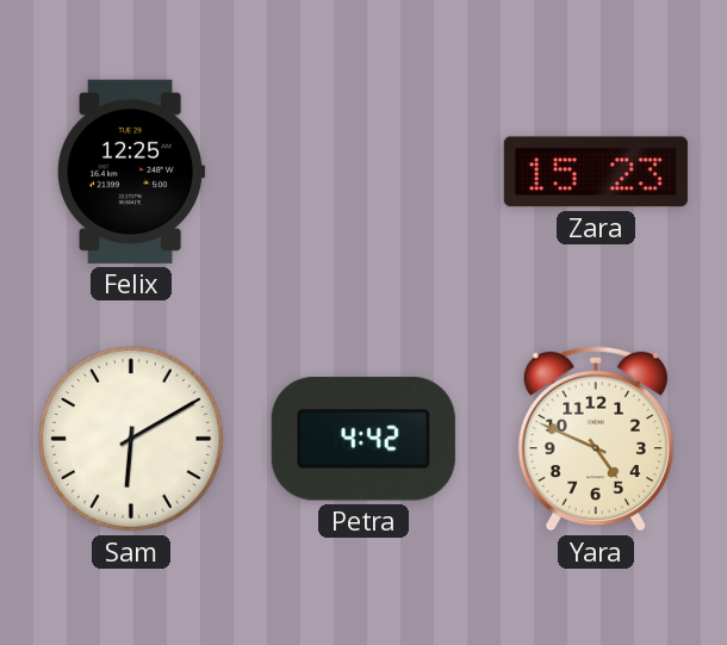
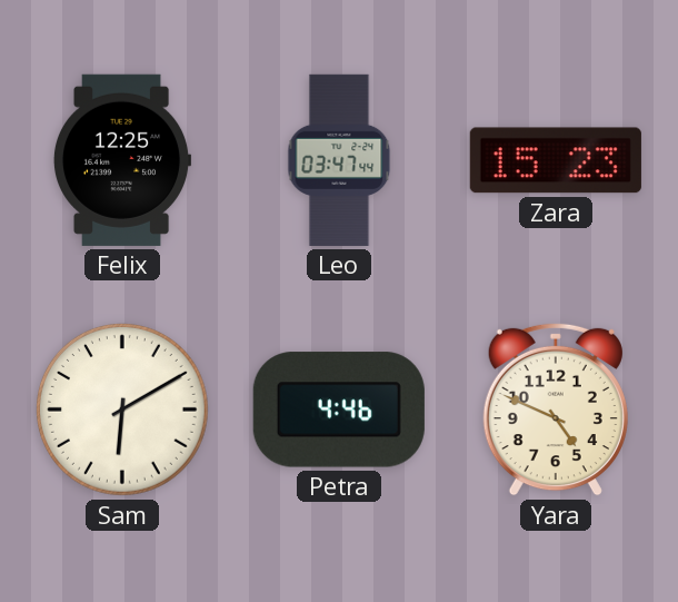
Leo: none -> 03:47
Petra: 4:42 -> 4:46
